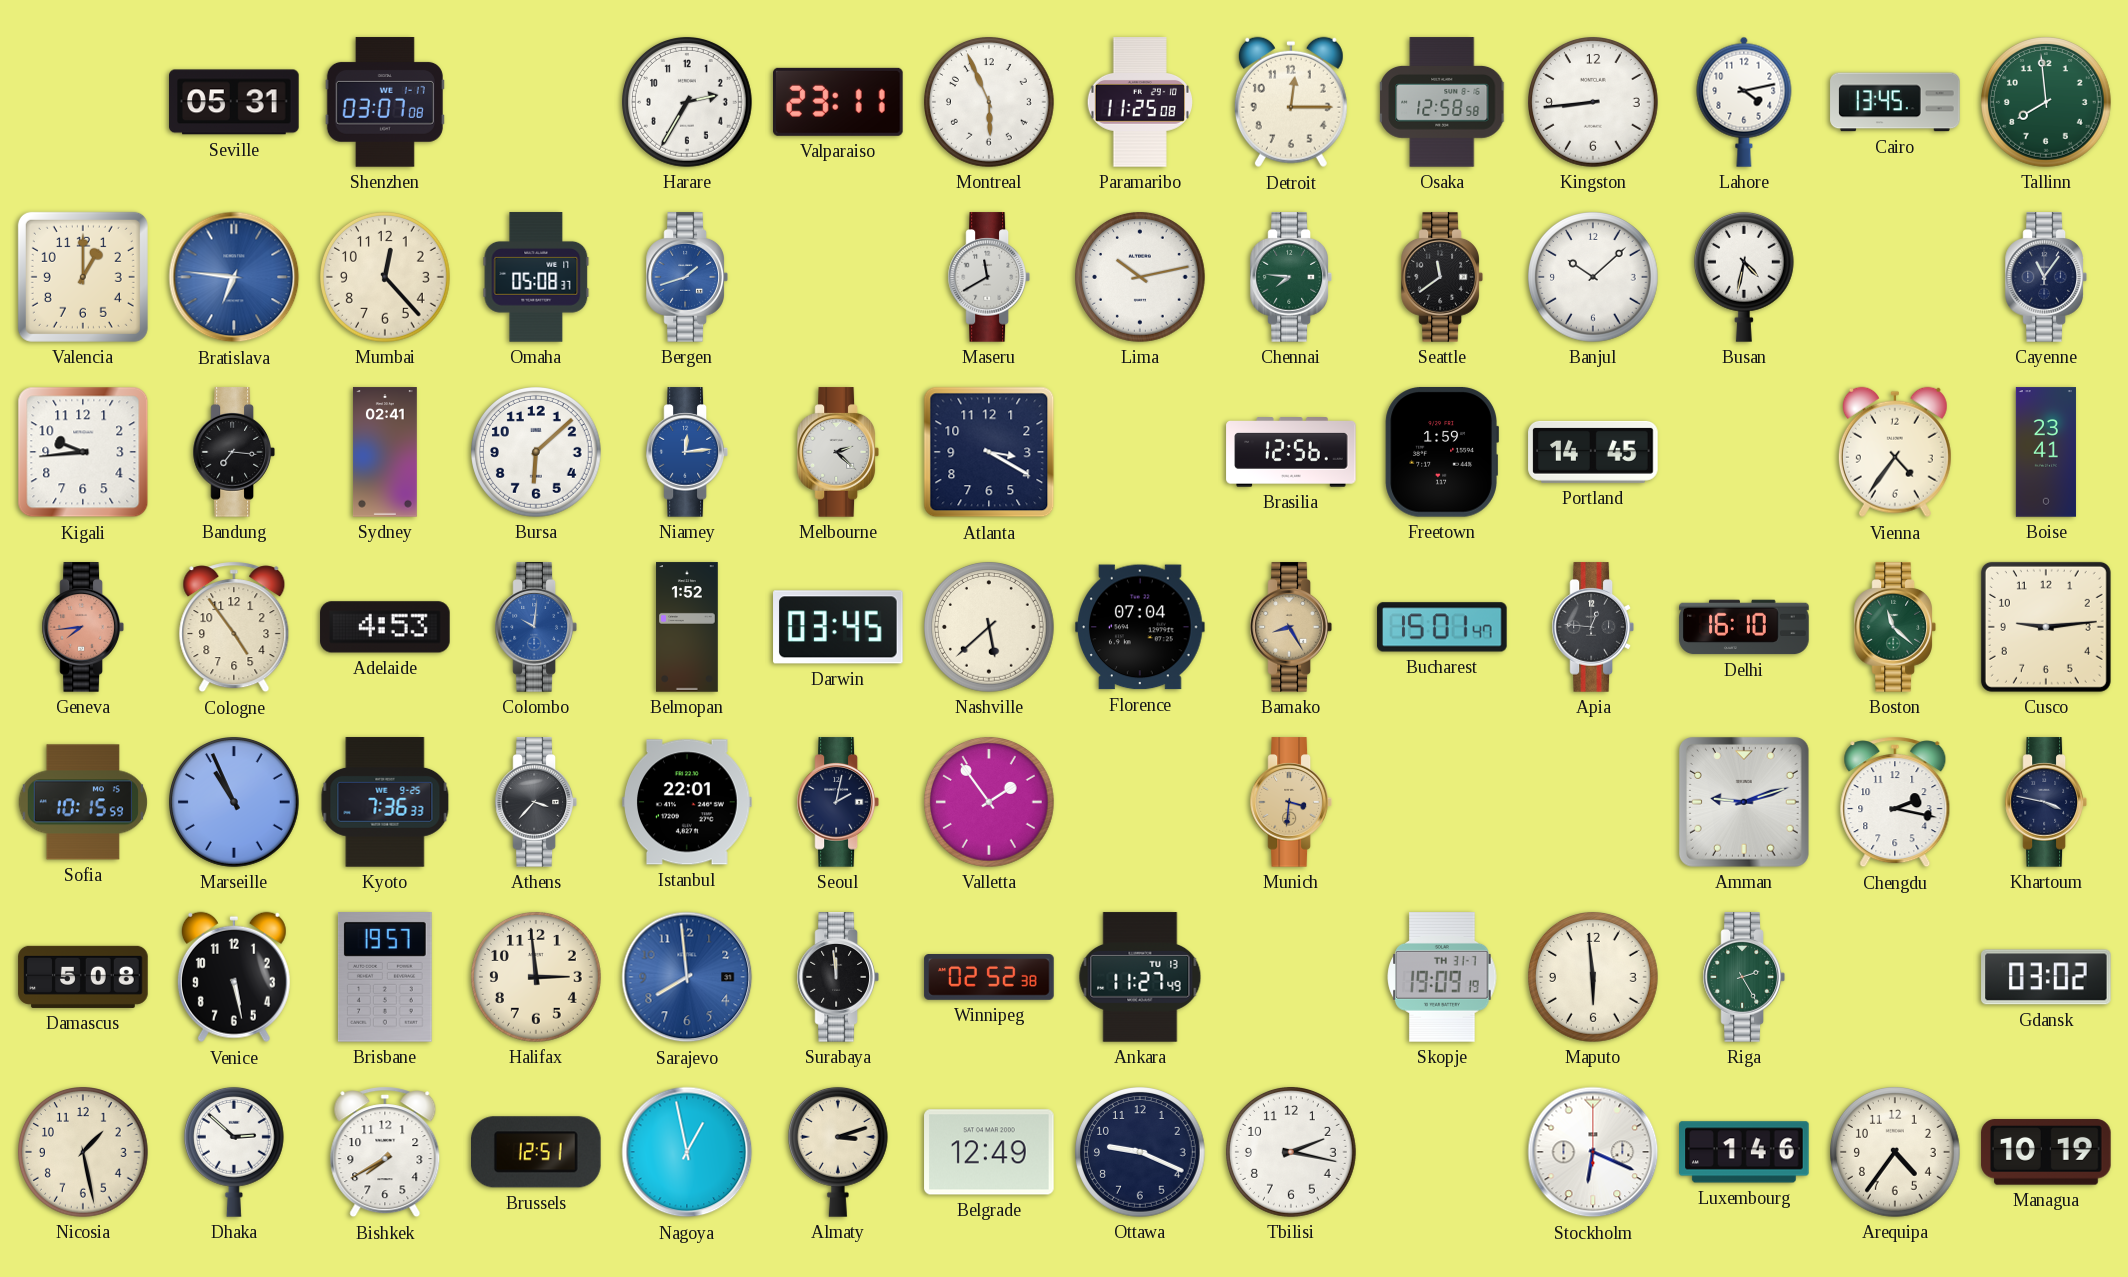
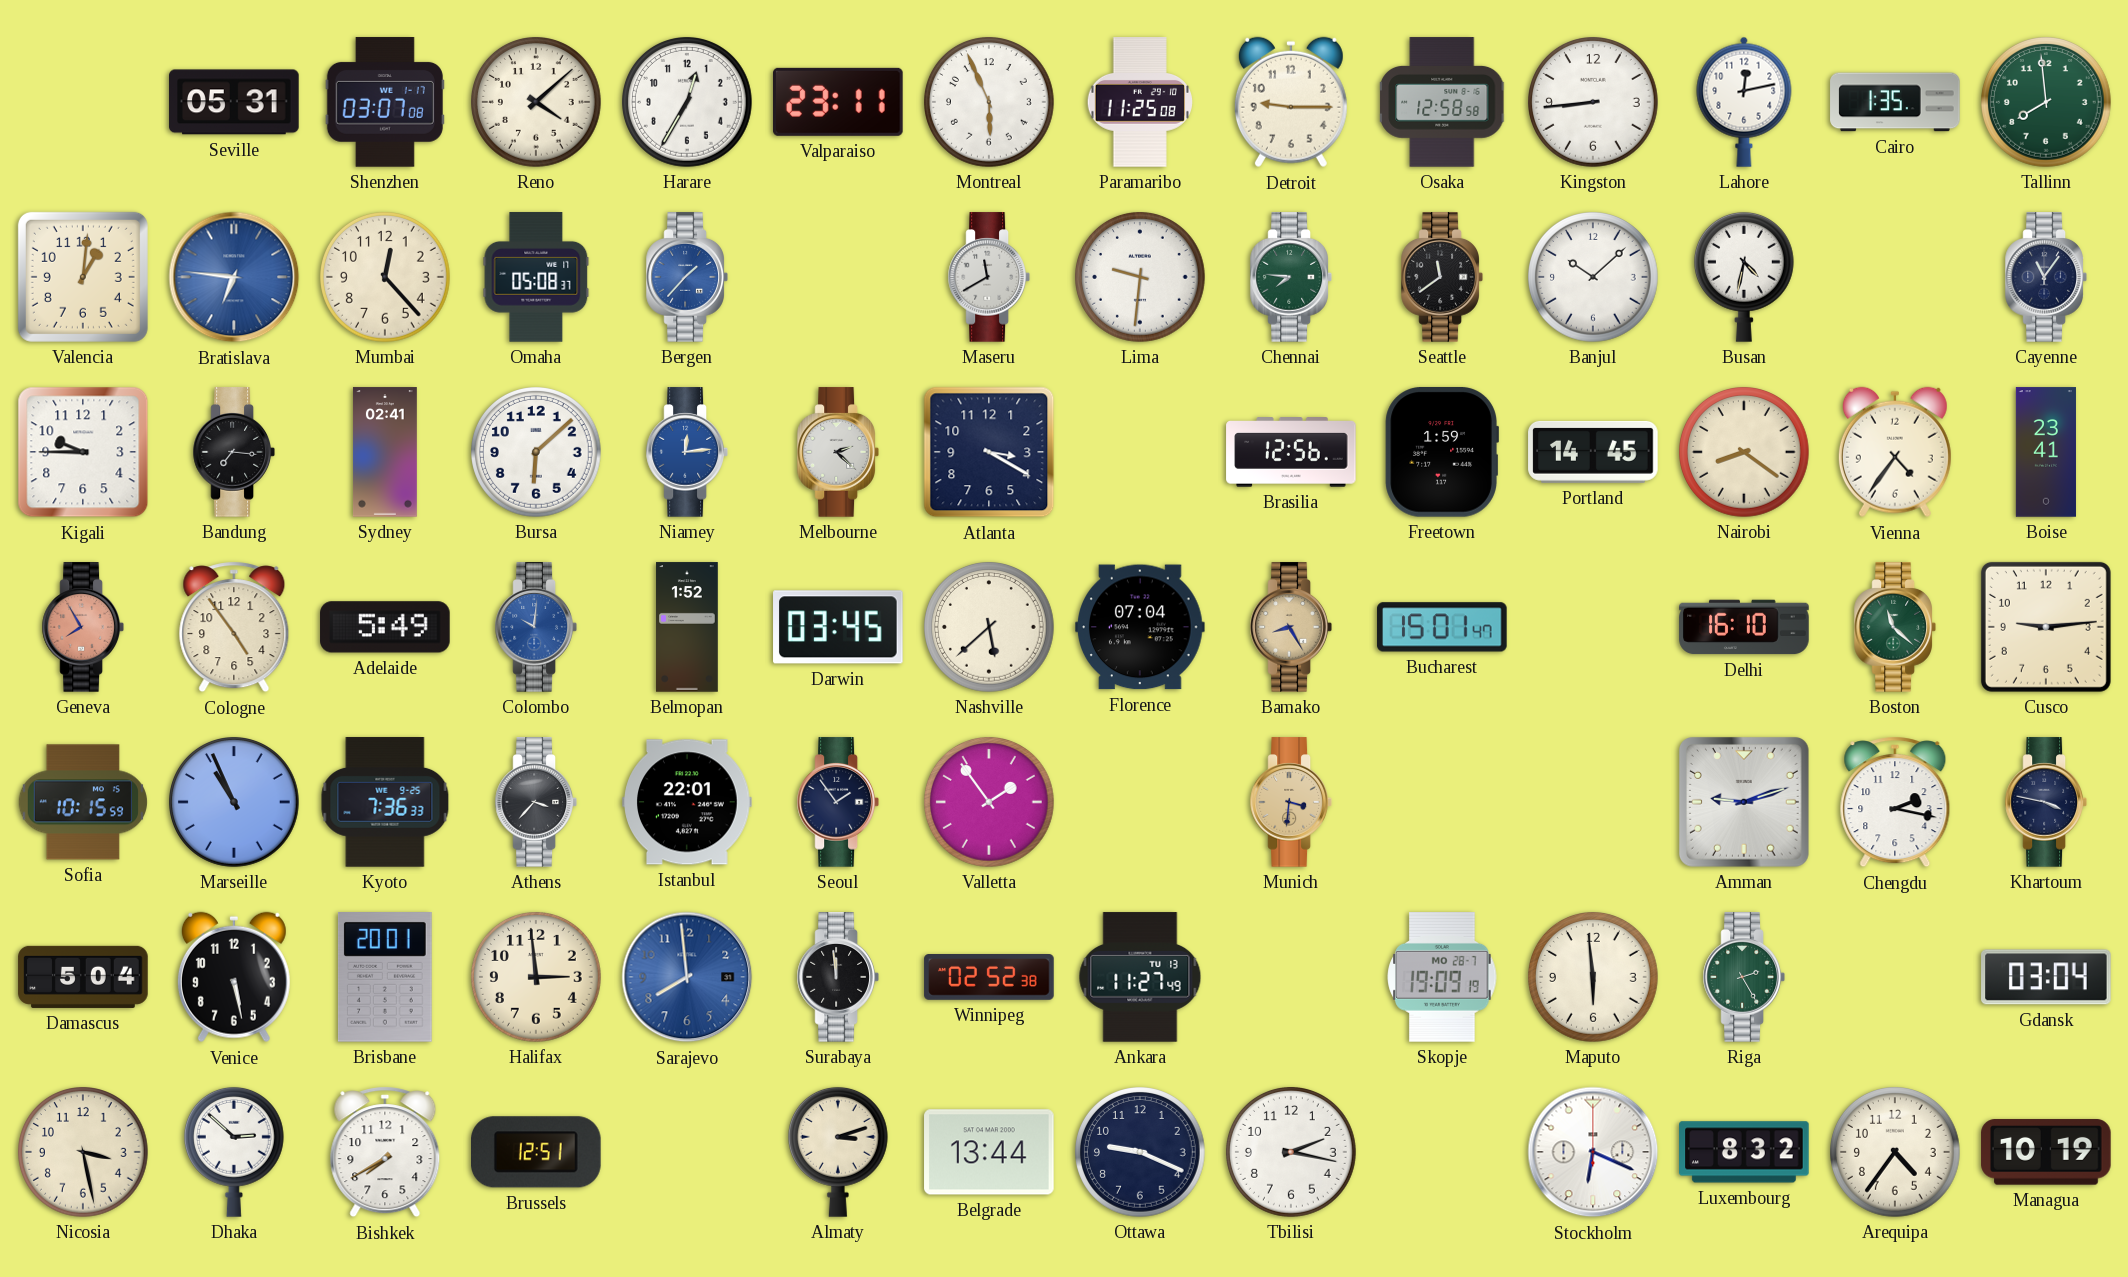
Reno: none -> 4:08
Harare: 2:35 -> 12:35
Detroit: 12:15 -> 9:15
Lahore: 4:13 -> 12:13
Cairo: 13:45 -> 1:35
Valencia: 1:00 -> 1:01
Bergen: 1:42 -> 1:37
Lima: 10:13 -> 9:31
Kigali: 9:44 -> 9:45
Nairobi: none -> 8:21
Geneva: 7:44 -> 7:55
Adelaide: 4:53 -> 5:49
Apia: 12:46 -> none
Seoul: 2:02 -> 1:54
Damascus: 5:08 -> 5:04
Brisbane: 19:57 -> 20:01
Skopje date: TH 31-7 -> MO 28-7
Gdansk: 03:02 -> 03:04
Nicosia: 1:28 -> 3:28
Nagoya: 12:58 -> none
Belgrade: 12:49 -> 13:44
Luxembourg: 1:46 -> 8:32
